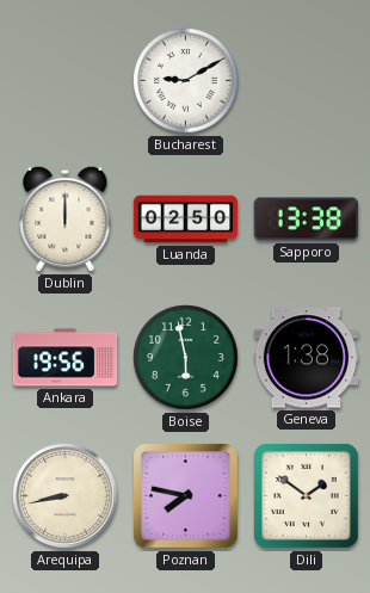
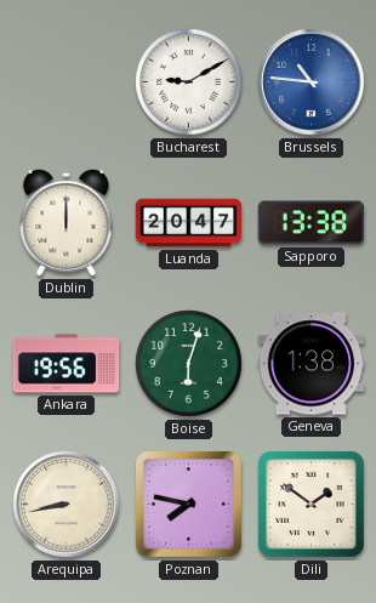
Brussels: none -> 10:46
Luanda: 02:50 -> 20:47
Boise: 5:58 -> 6:03
